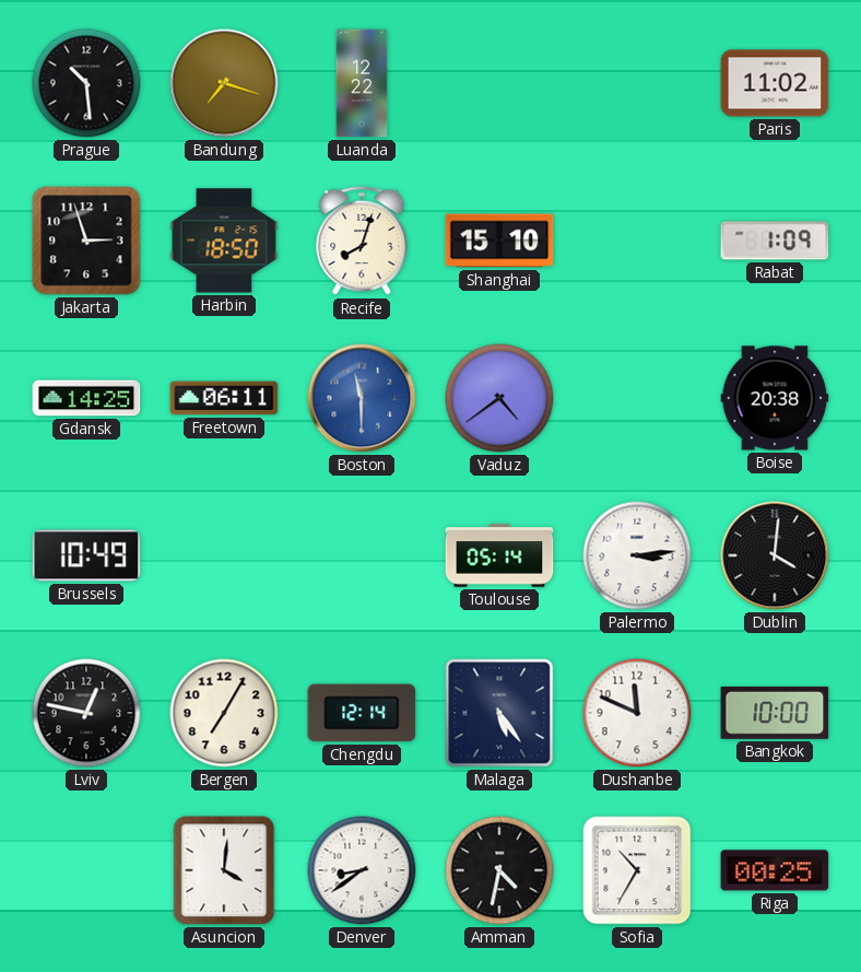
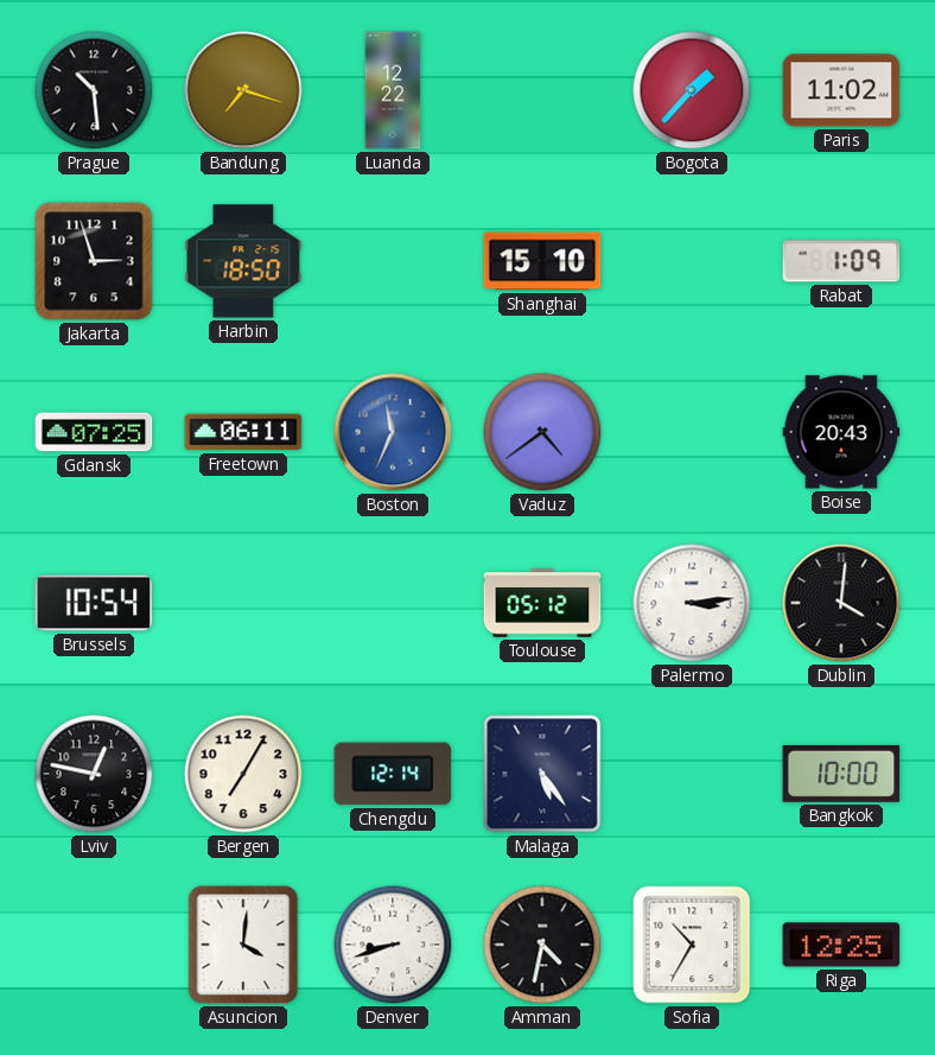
Bogota: none -> 1:37
Recife: 8:03 -> none
Gdansk: 14:25 -> 07:25
Boston: 11:30 -> 11:34
Boise: 20:38 -> 20:43
Brussels: 10:49 -> 10:54
Toulouse: 05:14 -> 05:12
Dushanbe: 11:49 -> none
Denver: 8:39 -> 8:42
Riga: 00:25 -> 12:25
